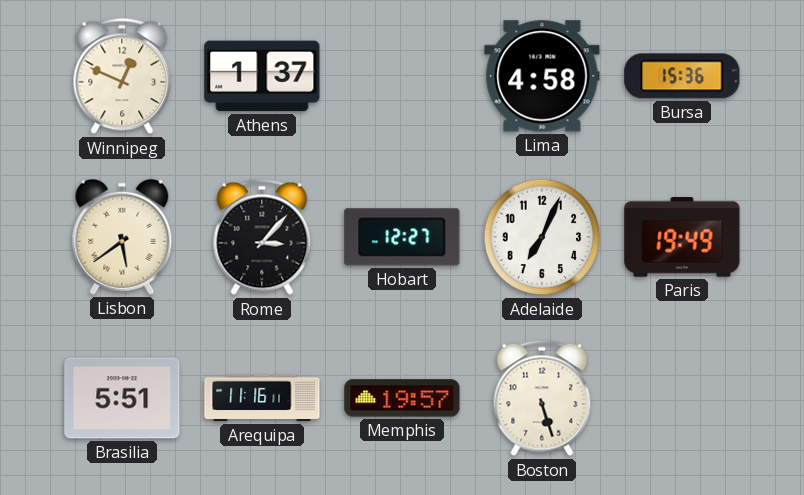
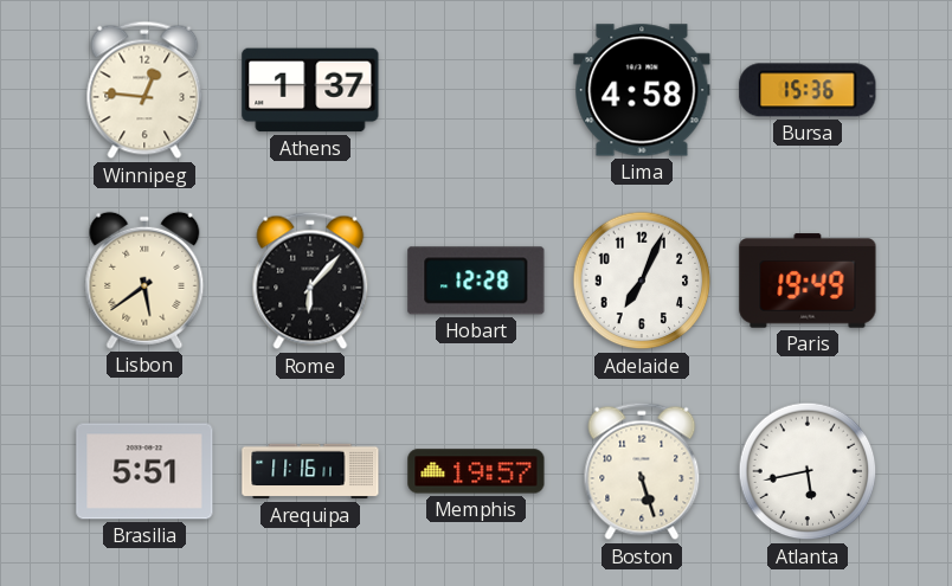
Winnipeg: 12:49 -> 12:46
Rome: 3:07 -> 6:07
Hobart: 12:27 -> 12:28
Atlanta: none -> 5:43
